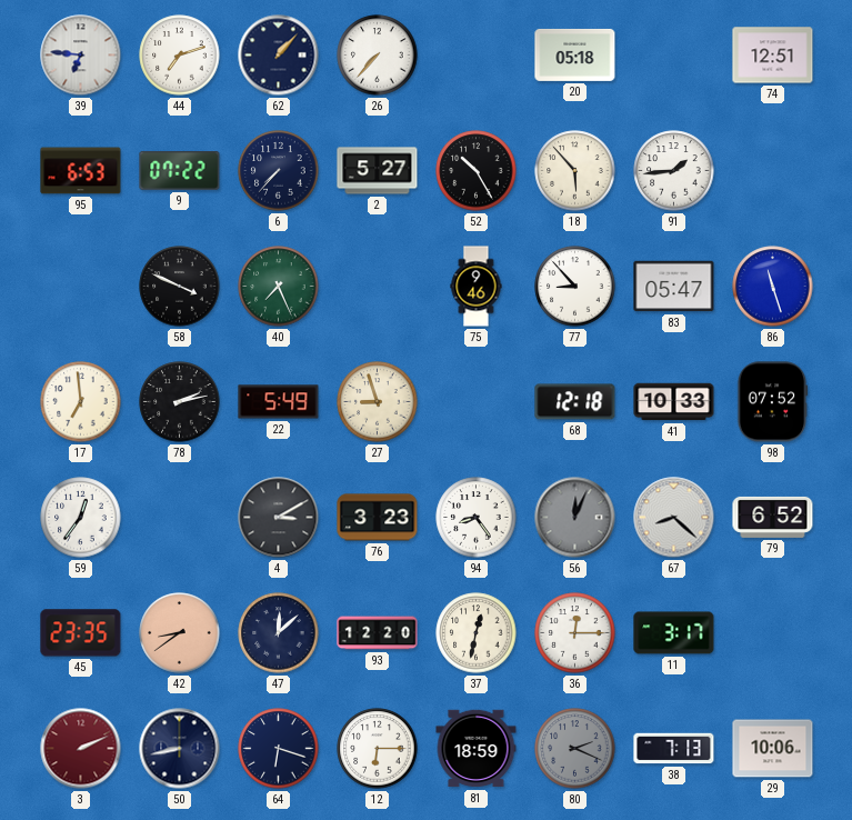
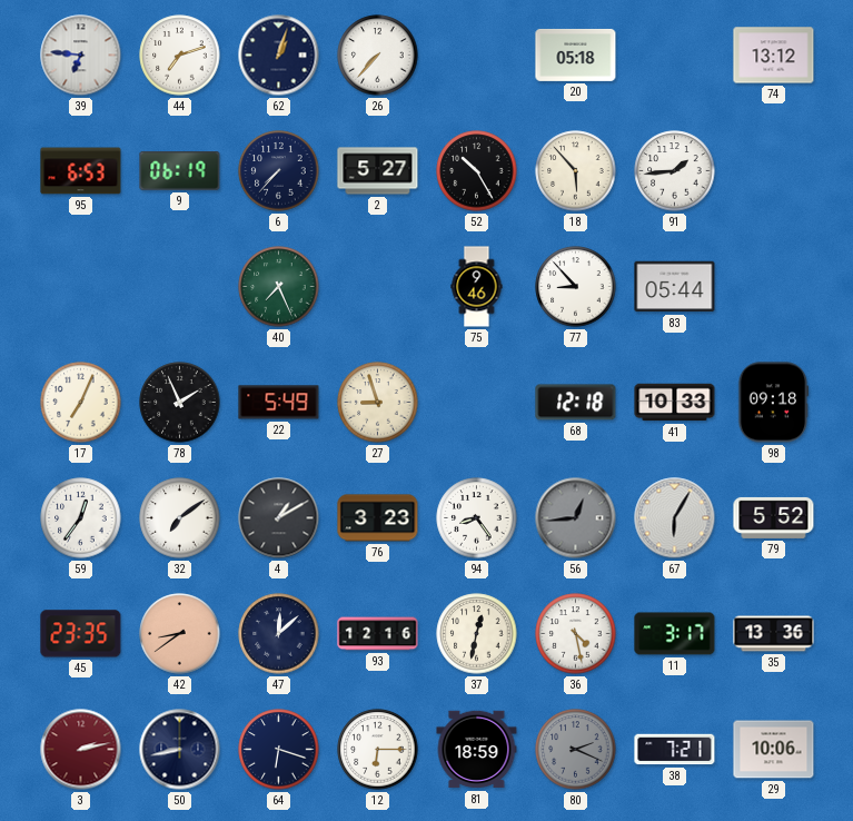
62: 1:07 -> 1:03
74: 12:51 -> 13:12
9: 07:22 -> 06:19
58: 3:49 -> none
83: 05:47 -> 05:44
86: 11:27 -> none
17: 6:59 -> 7:04
78: 2:13 -> 1:56
98: 07:52 -> 09:18
32: none -> 7:09
4: 3:10 -> 1:10
56: 12:04 -> 12:44
67: 8:22 -> 6:05
79: 6:52 -> 5:52
93: 12:20 -> 12:16
36: 12:15 -> 4:28
35: none -> 13:36
3: 2:11 -> 2:13
38: 7:13 -> 7:21
